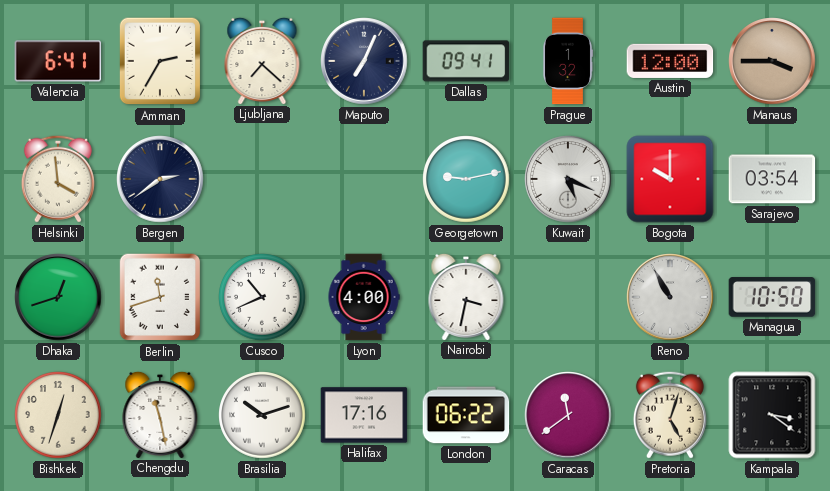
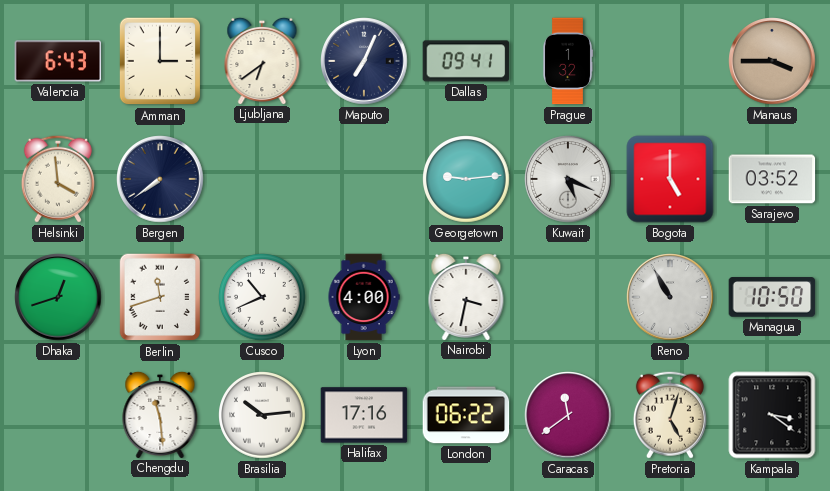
Valencia: 6:41 -> 6:43
Amman: 2:35 -> 3:00
Ljubljana: 7:22 -> 6:39
Austin: 12:00 -> none
Bergen: 2:39 -> 7:39
Georgetown: 9:13 -> 9:14
Bogota: 10:00 -> 5:00
Sarajevo: 03:54 -> 03:52
Bishkek: 12:33 -> none
Chengdu: 11:28 -> 11:29
Brasilia: 10:12 -> 10:14
